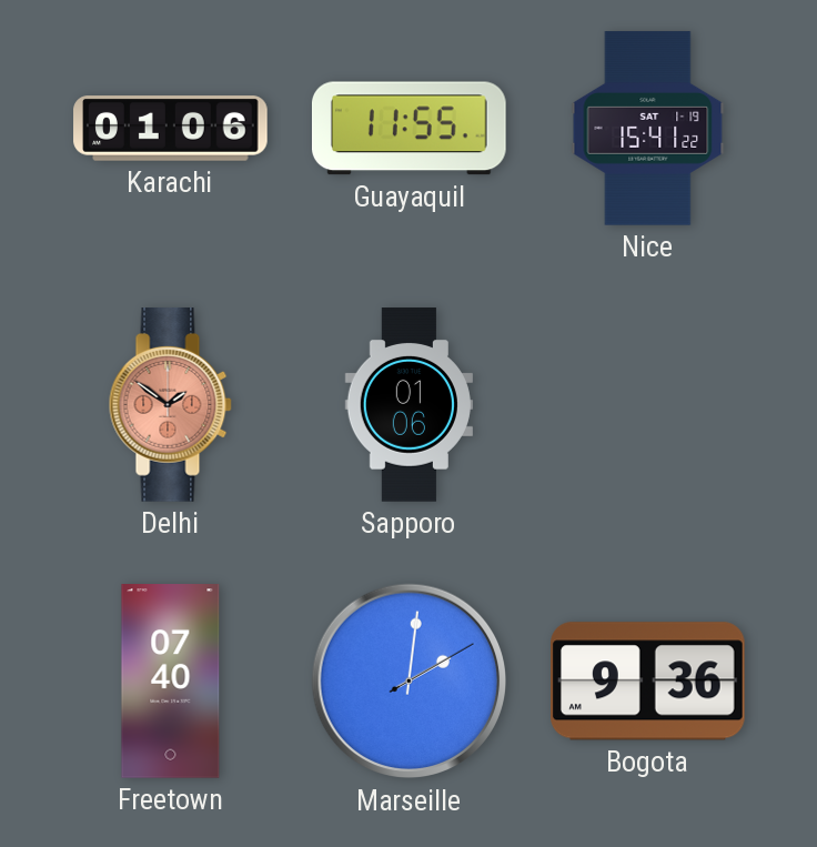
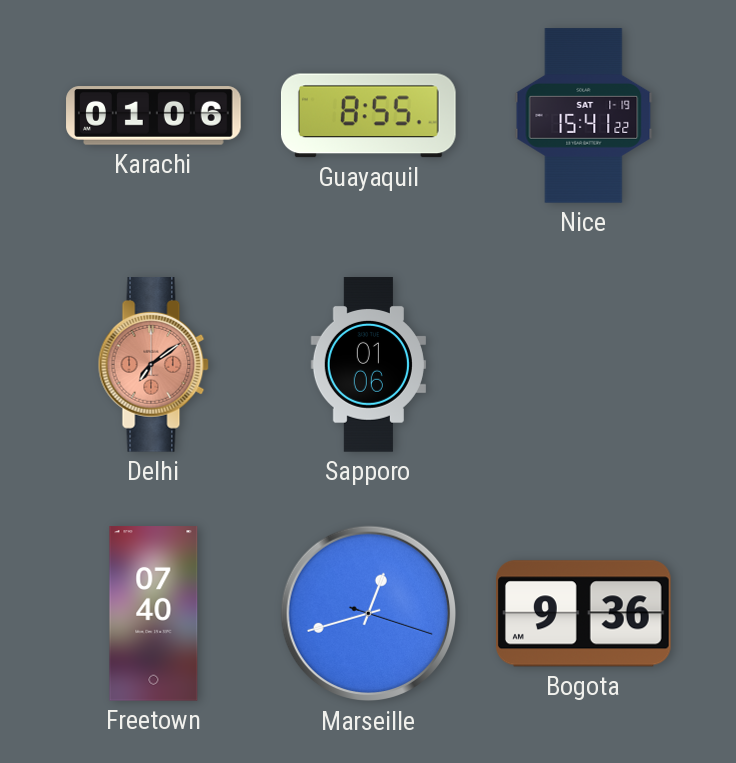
Guayaquil: 11:55 -> 8:55
Delhi: 1:51 -> 7:09
Marseille: 2:01 -> 12:42
